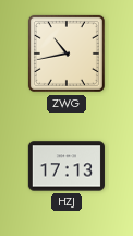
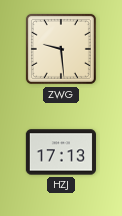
ZWG: 10:43 -> 9:29
